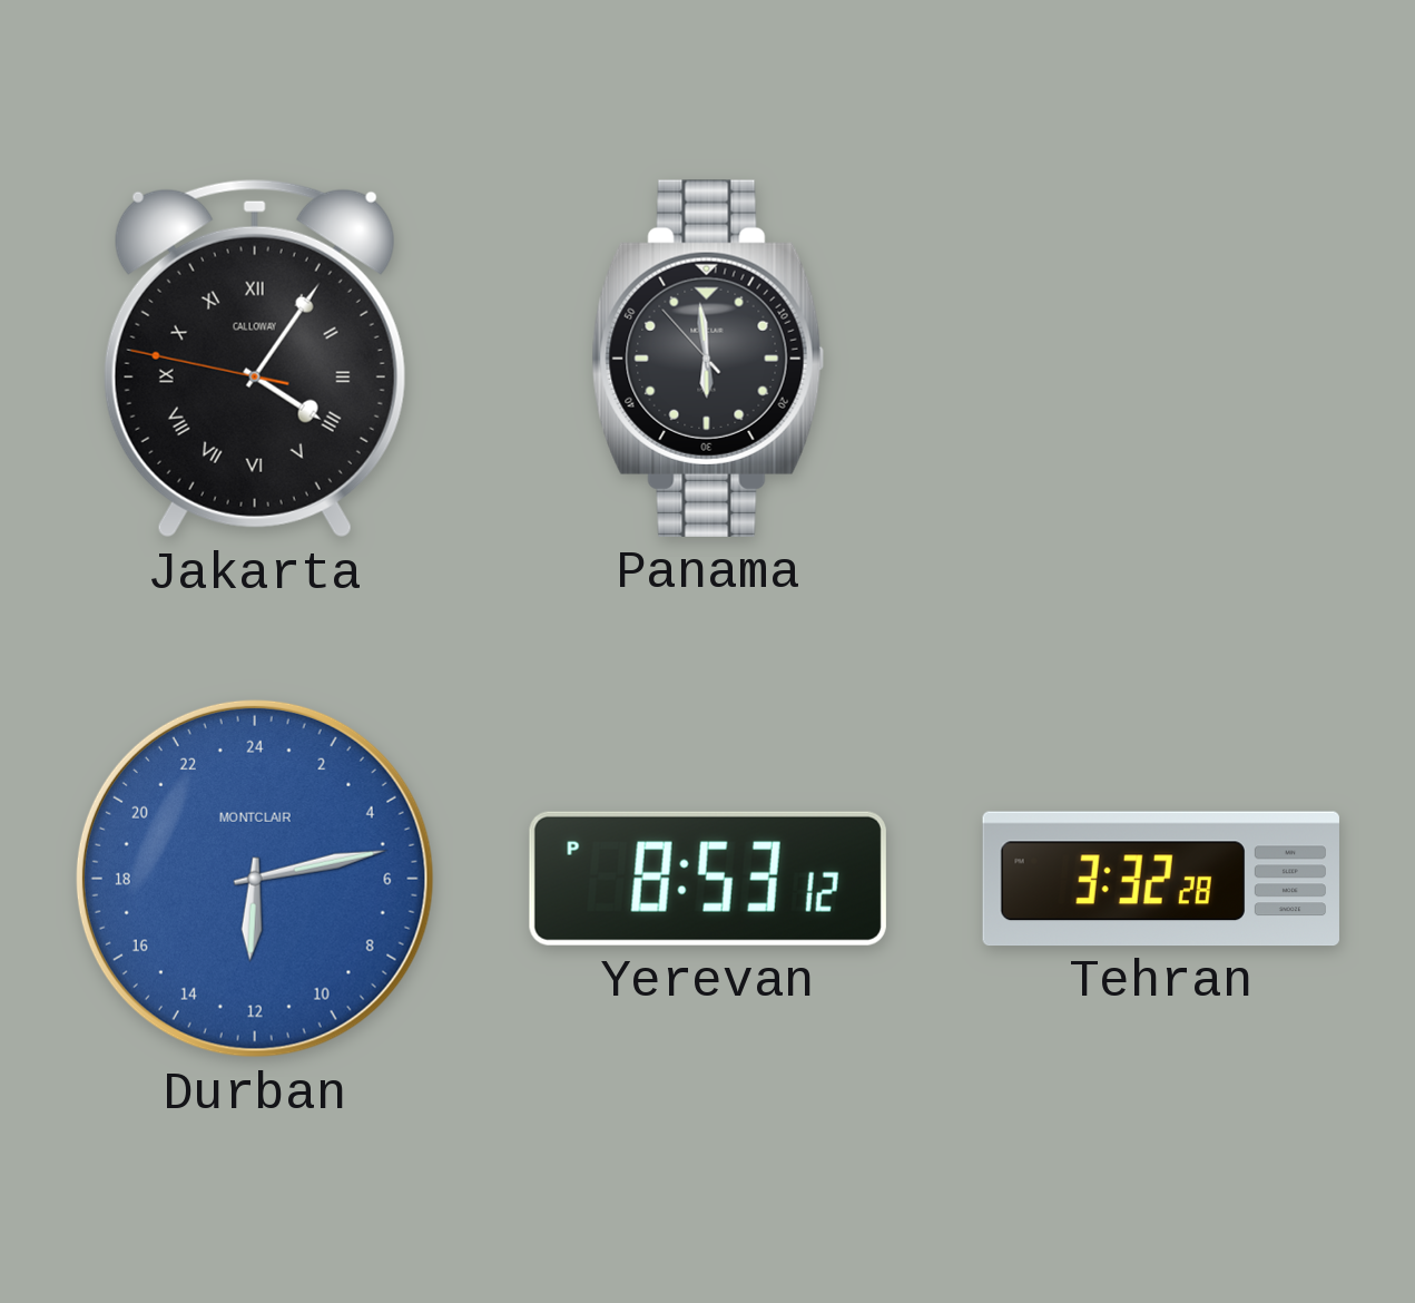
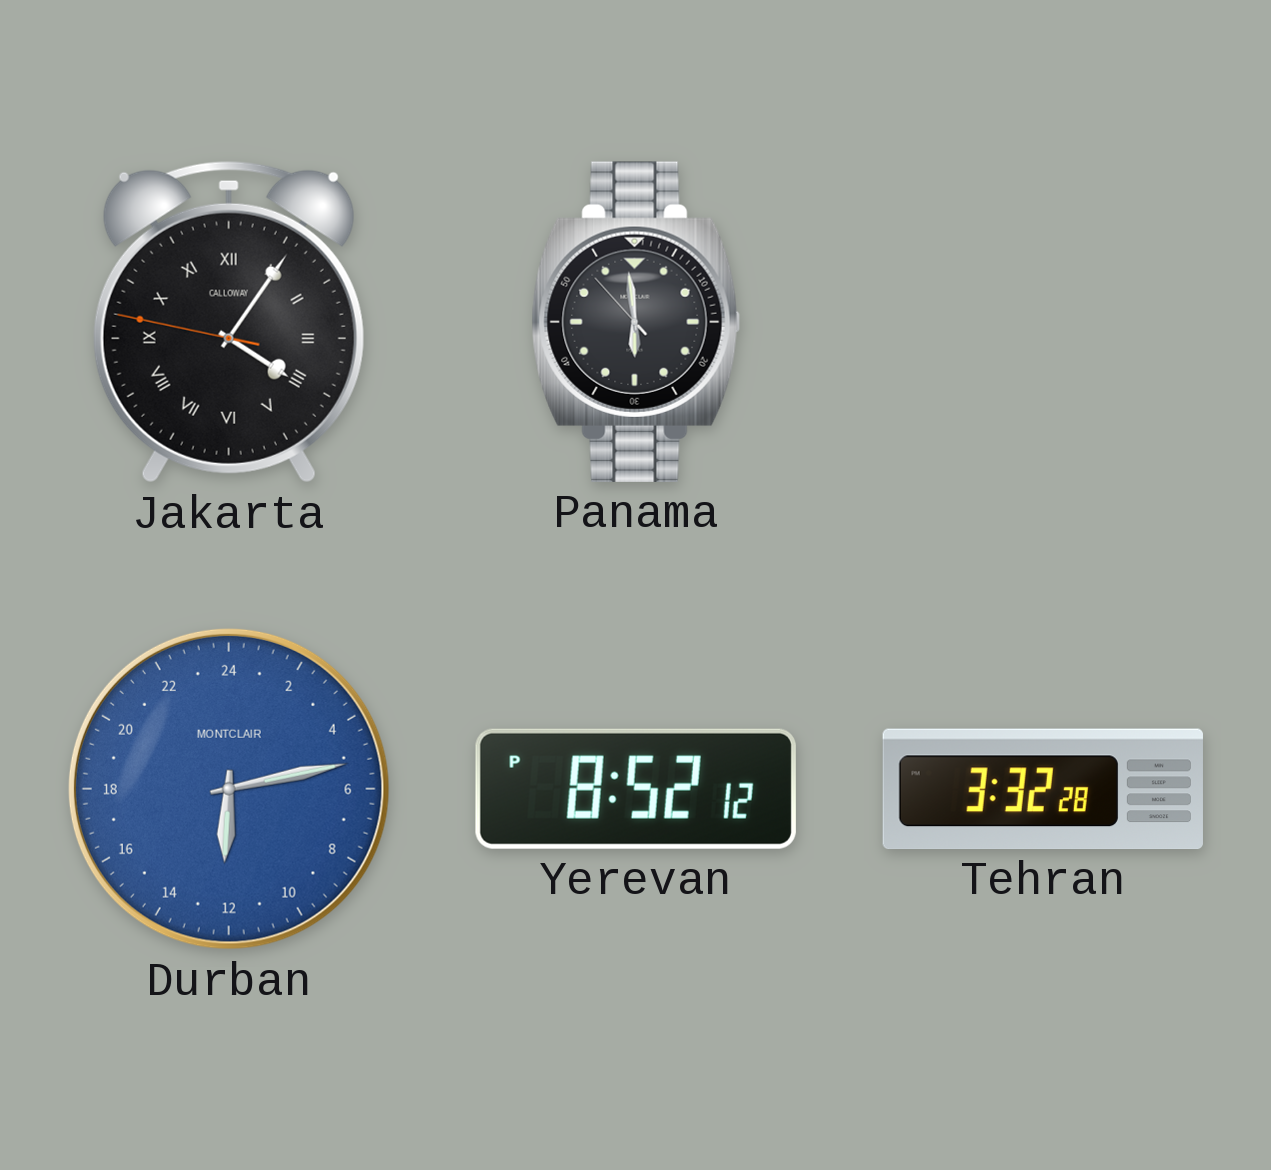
Yerevan: 8:53 -> 8:52
